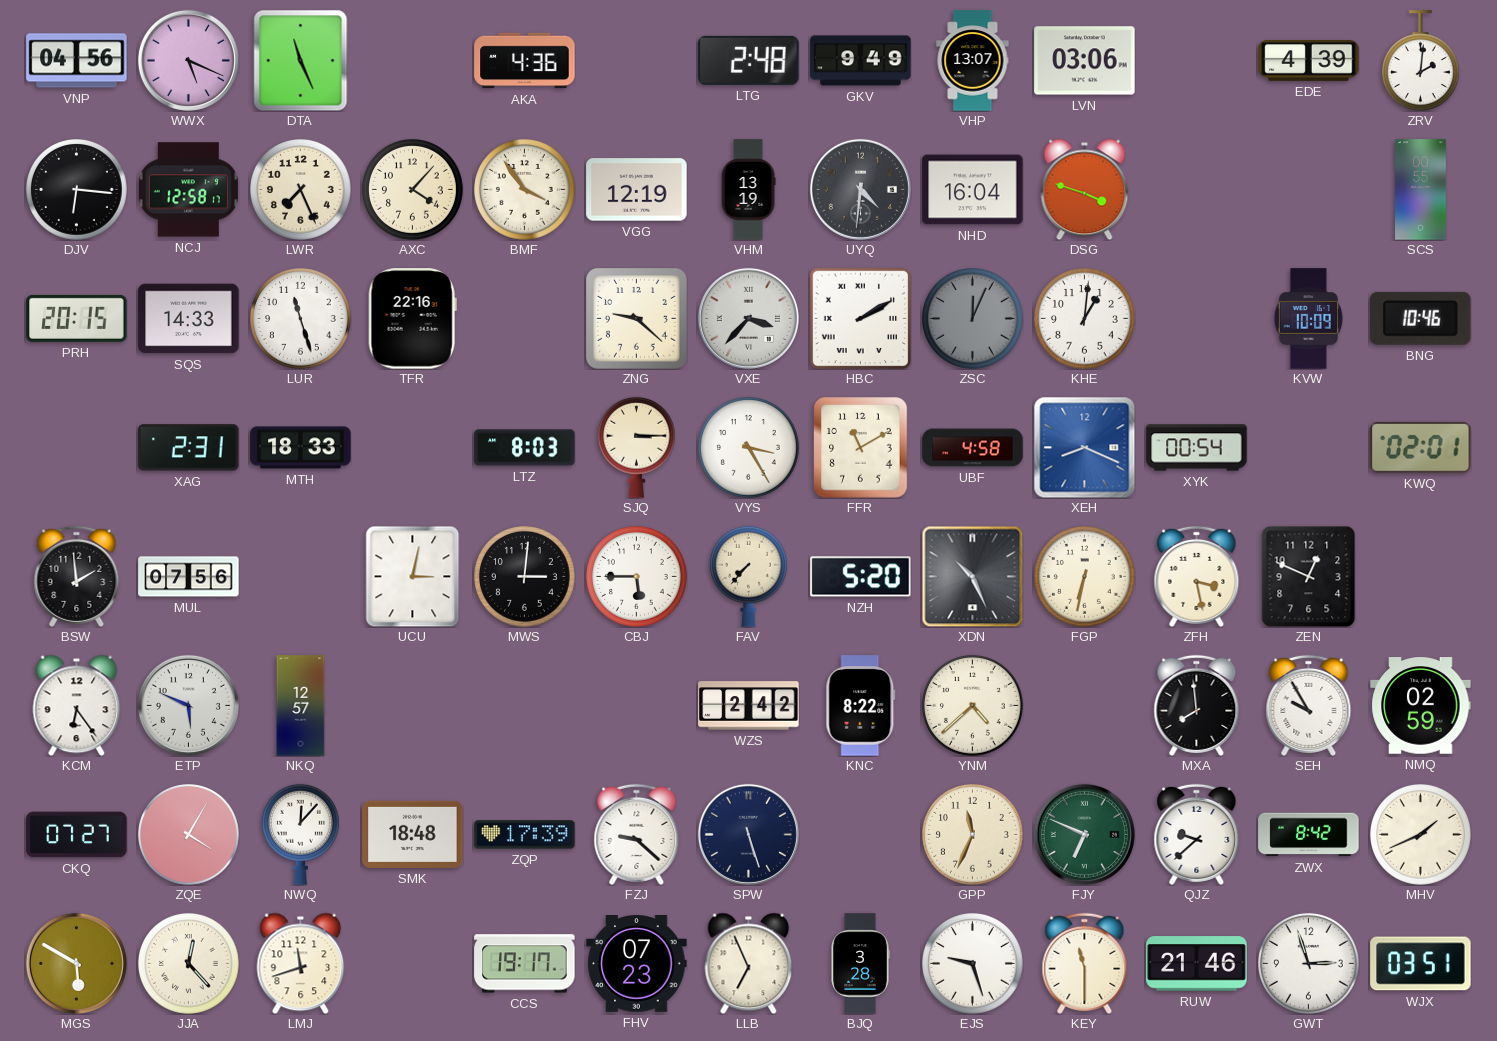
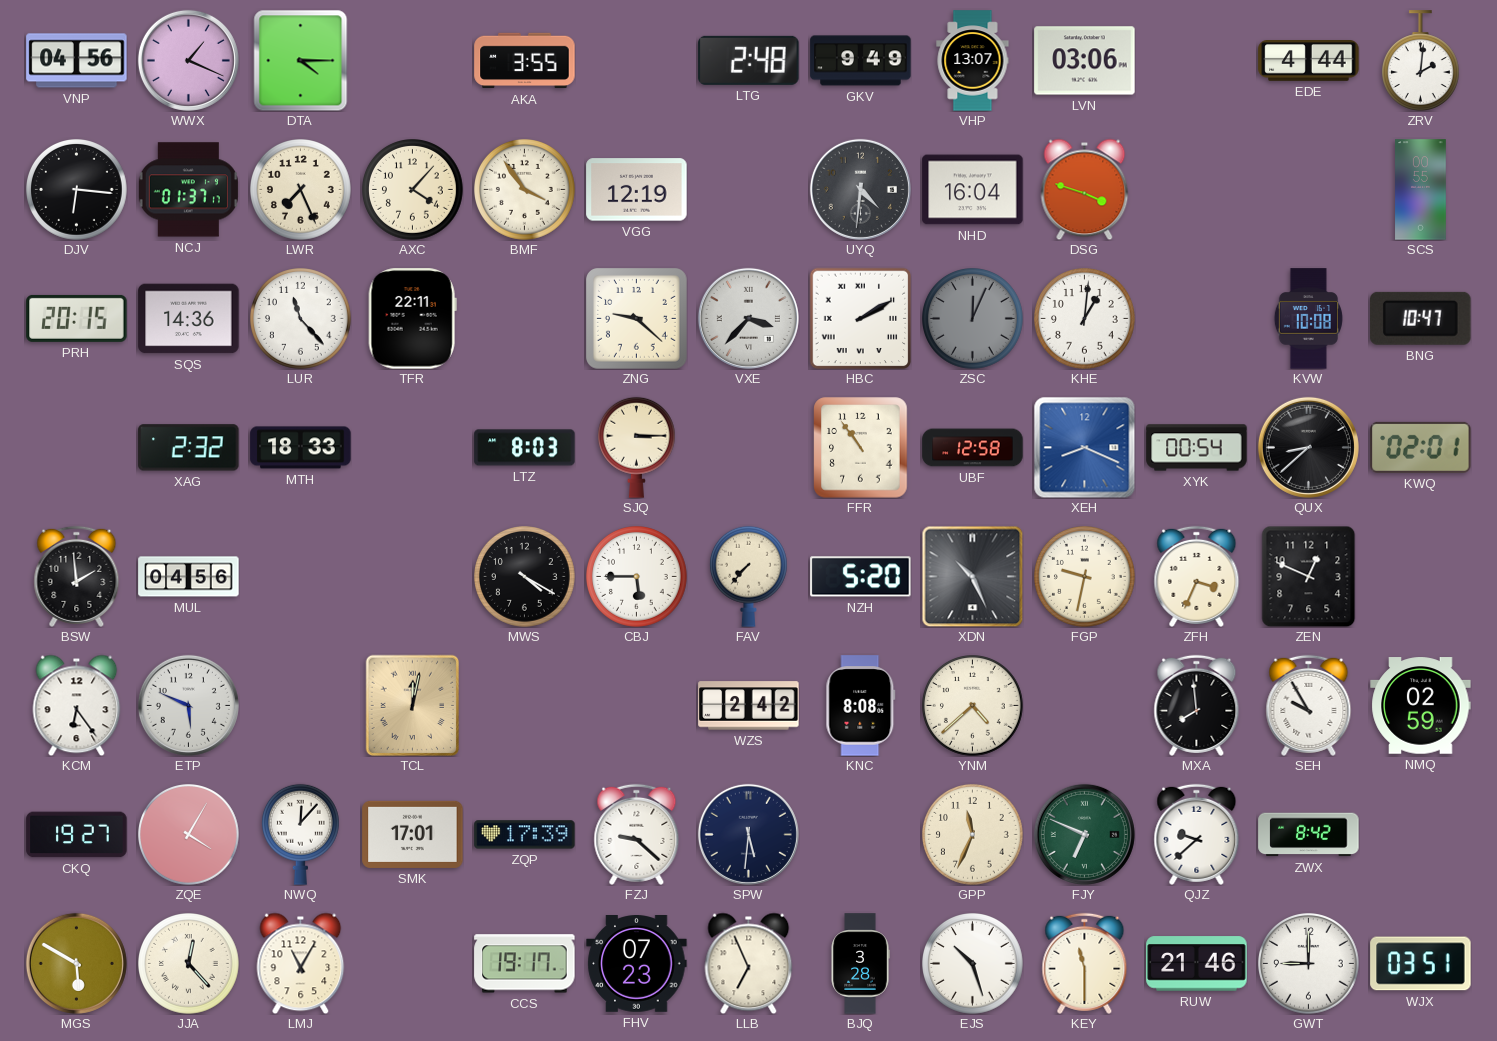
WWX: 5:19 -> 1:19
DTA: 11:26 -> 4:15
AKA: 4:36 -> 3:55
EDE: 4:39 -> 4:44
NCJ: 12:58 -> 01:37
VHM: 13:19 -> none
SQS: 14:33 -> 14:36
LUR: 11:27 -> 11:23
TFR: 22:16 -> 22:11
KVW: 10:09 -> 10:08
BNG: 10:46 -> 10:47
XAG: 2:31 -> 2:32
VYS: 3:25 -> none
FFR: 11:10 -> 10:54
UBF: 4:58 -> 12:58
QUX: none -> 8:38
MUL: 07:56 -> 04:56
UCU: 3:02 -> none
MWS: 3:01 -> 4:20
FGP: 6:32 -> 9:32
ZFH: 3:28 -> 3:34
NKQ: 12:57 -> none
TCL: none -> 12:02
KNC: 8:22 -> 8:08
CKQ: 07:27 -> 19:27
SMK: 18:48 -> 17:01
SPW: 5:27 -> 5:31
MHV: 1:41 -> none
LMJ: 11:42 -> 11:05
EJS: 9:27 -> 10:27
GWT: 2:57 -> 9:00
